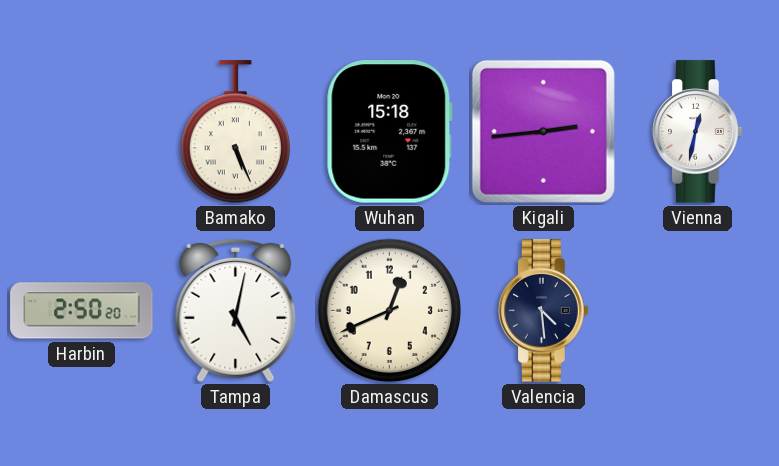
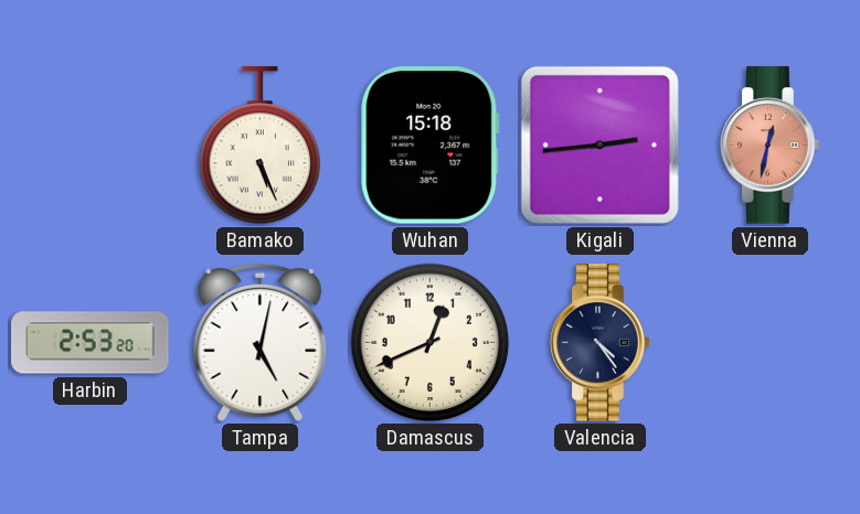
Vienna dial: white -> salmon
Harbin: 2:50 -> 2:53
Valencia: 4:29 -> 4:24
